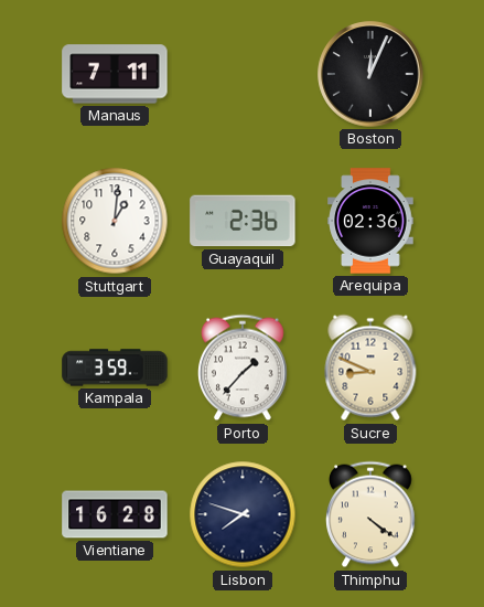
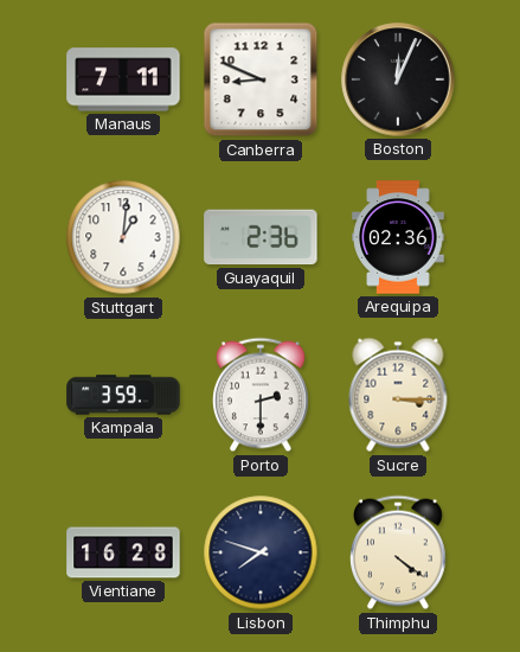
Canberra: none -> 8:49
Porto: 1:37 -> 2:30
Sucre: 8:49 -> 3:15
